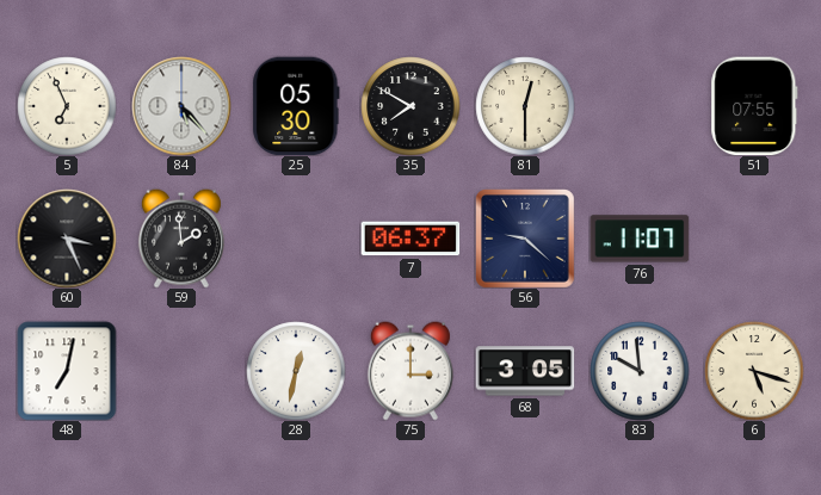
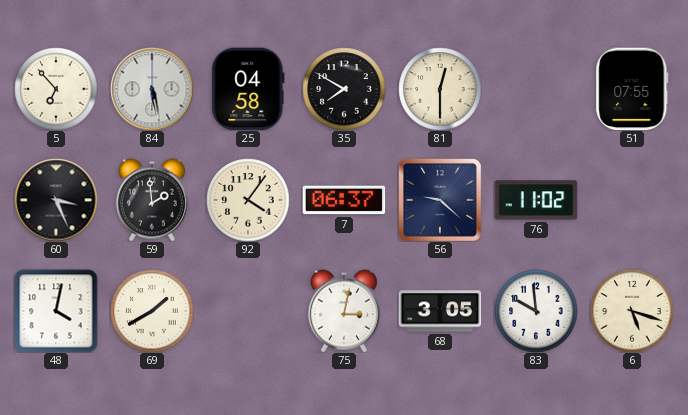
5: 6:56 -> 6:53
84: 5:23 -> 5:28
25: 05:30 -> 04:58
92: none -> 4:06
76: 11:07 -> 11:02
48: 7:02 -> 4:02
69: none -> 1:40
28: 12:32 -> none
75: 3:00 -> 3:02
